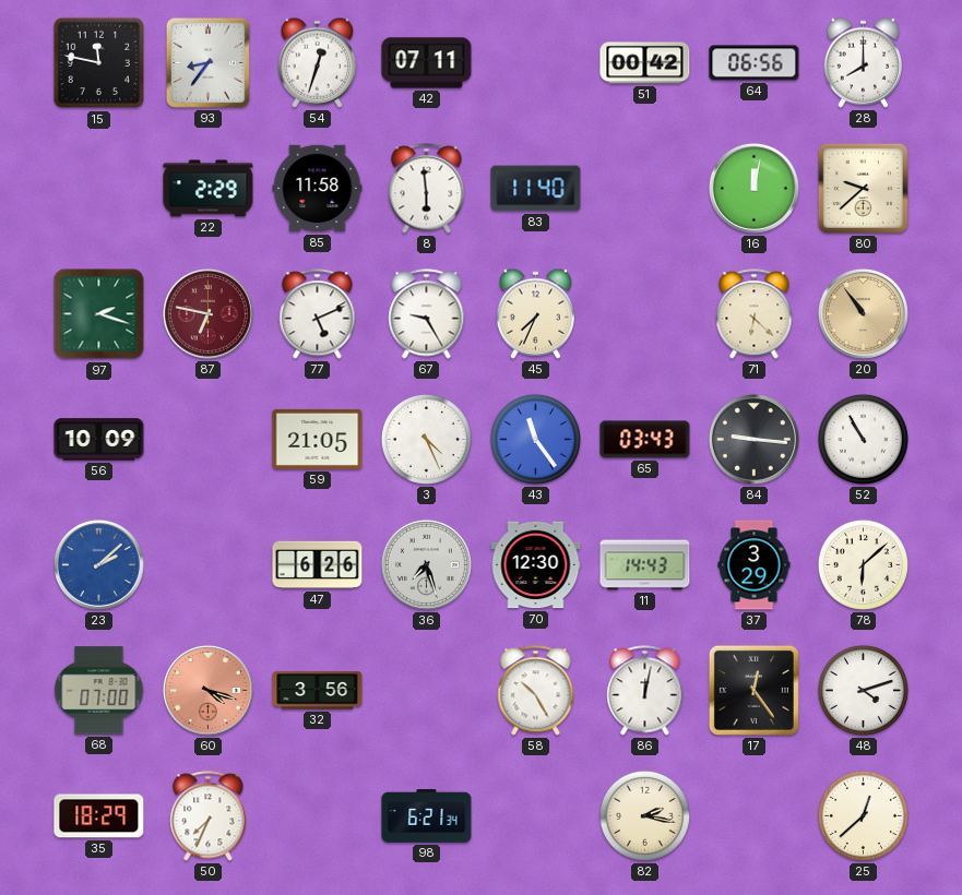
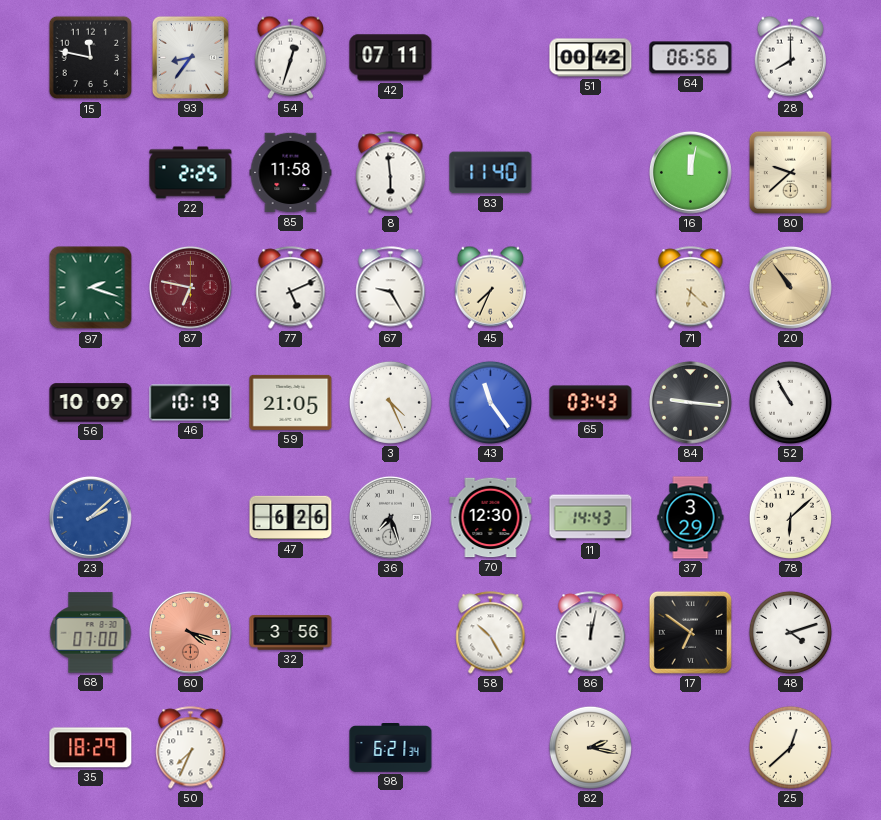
22: 2:29 -> 2:25
46: none -> 10:19
17: 12:24 -> 6:51
